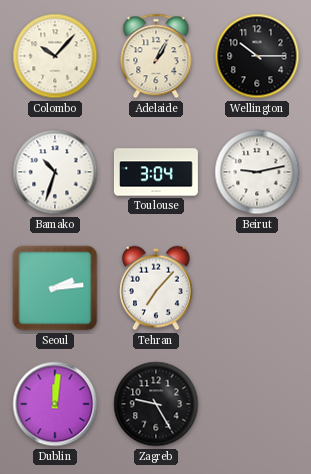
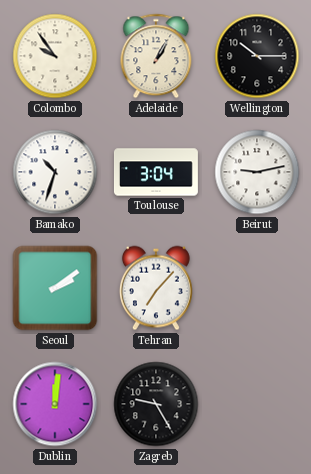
Colombo: 10:07 -> 9:54
Seoul: 2:14 -> 2:09
